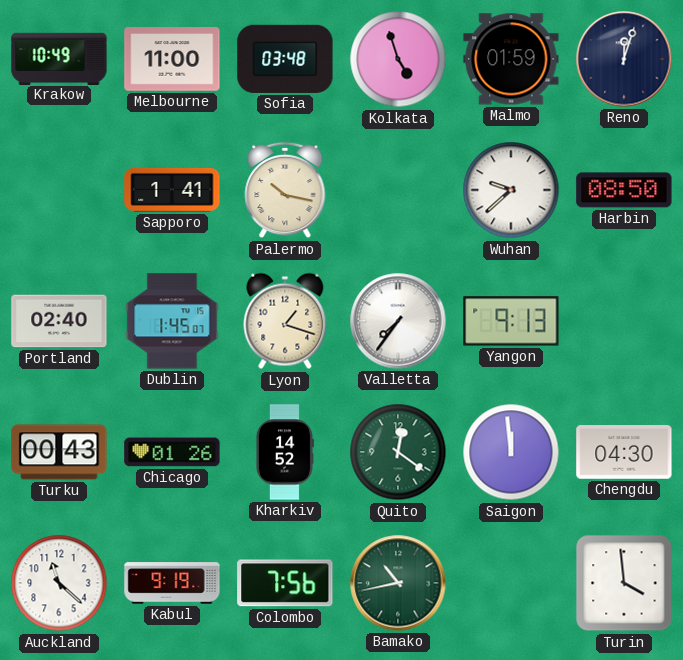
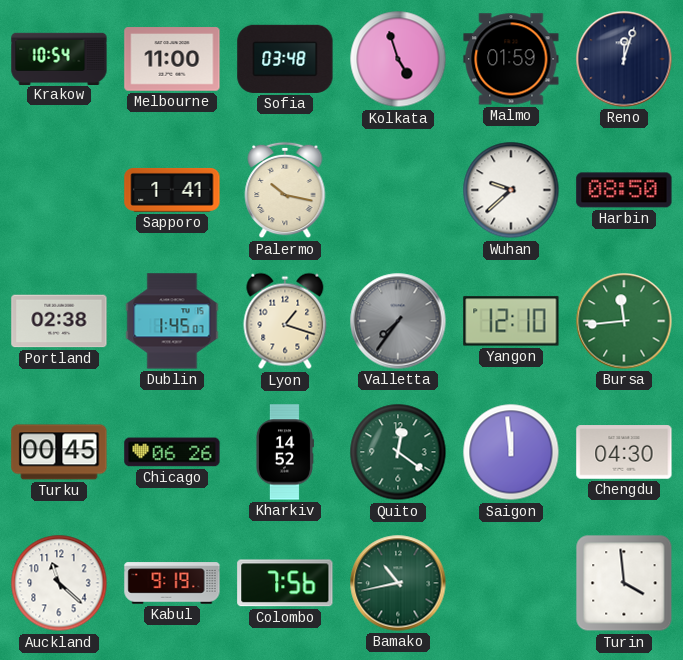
Krakow: 10:49 -> 10:54
Portland: 02:40 -> 02:38
Valletta dial: white -> grey
Yangon: 9:13 -> 12:10
Bursa: none -> 11:44
Turku: 00:43 -> 00:45
Chicago: 01:26 -> 06:26
